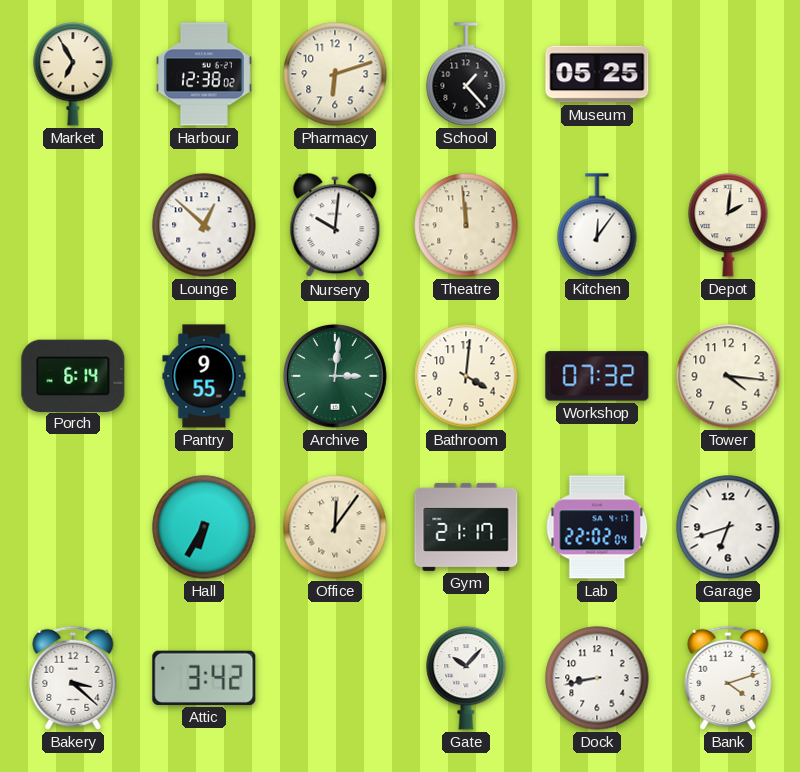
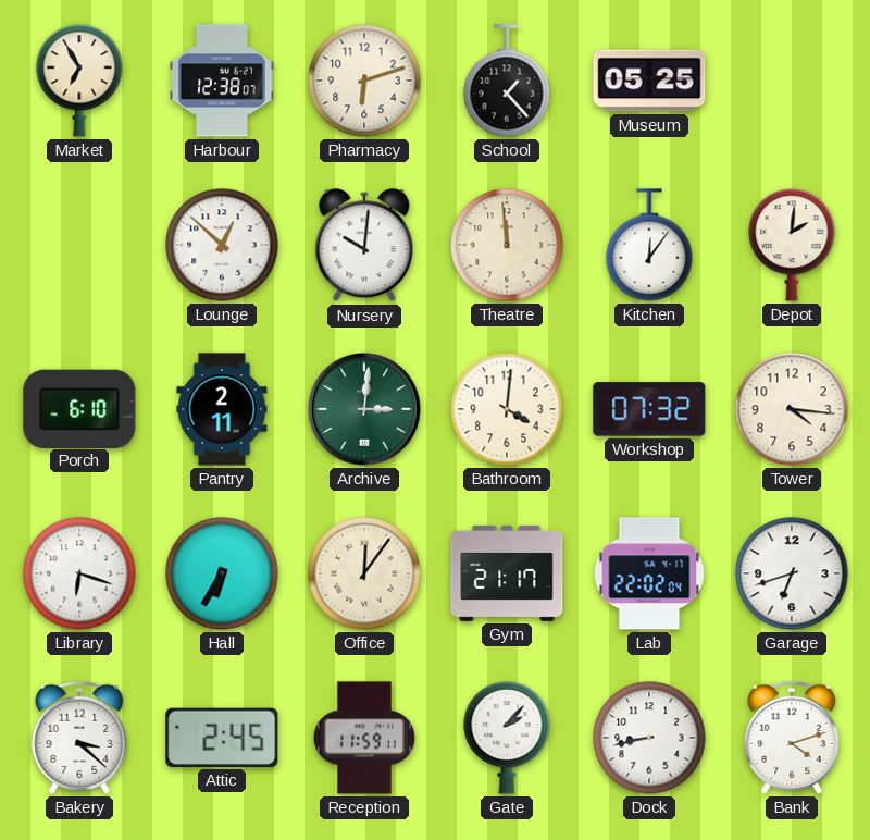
Harbour: 12:38:02 -> 12:38:07
Porch: 6:14 -> 6:10
Pantry: 9:55 -> 2:11
Library: none -> 6:18
Attic: 3:42 -> 2:45
Reception: none -> 11:59
Gate: 10:07 -> 2:07
